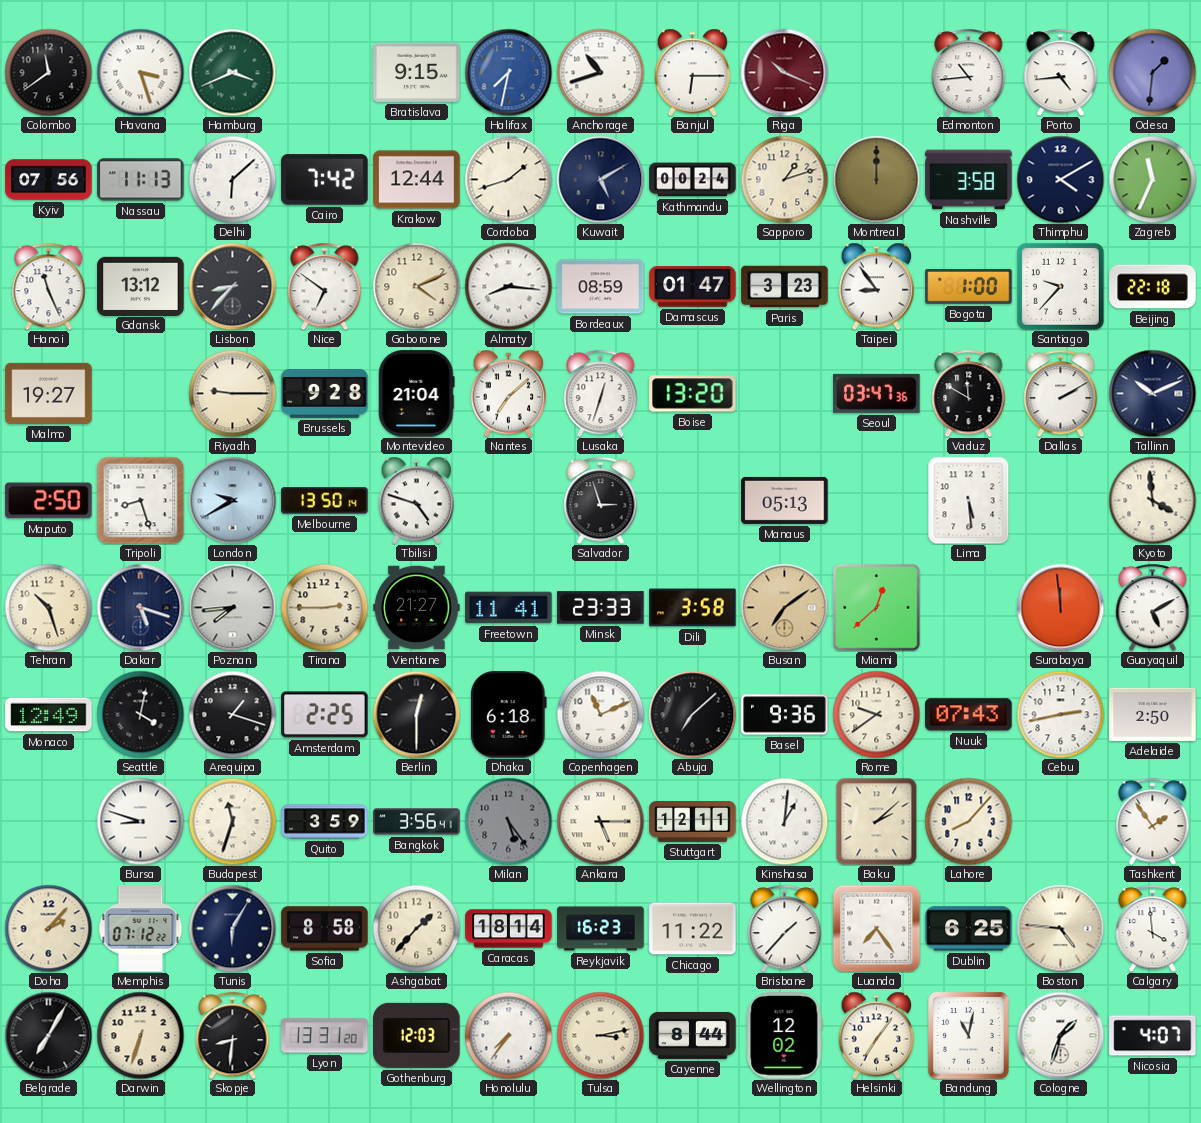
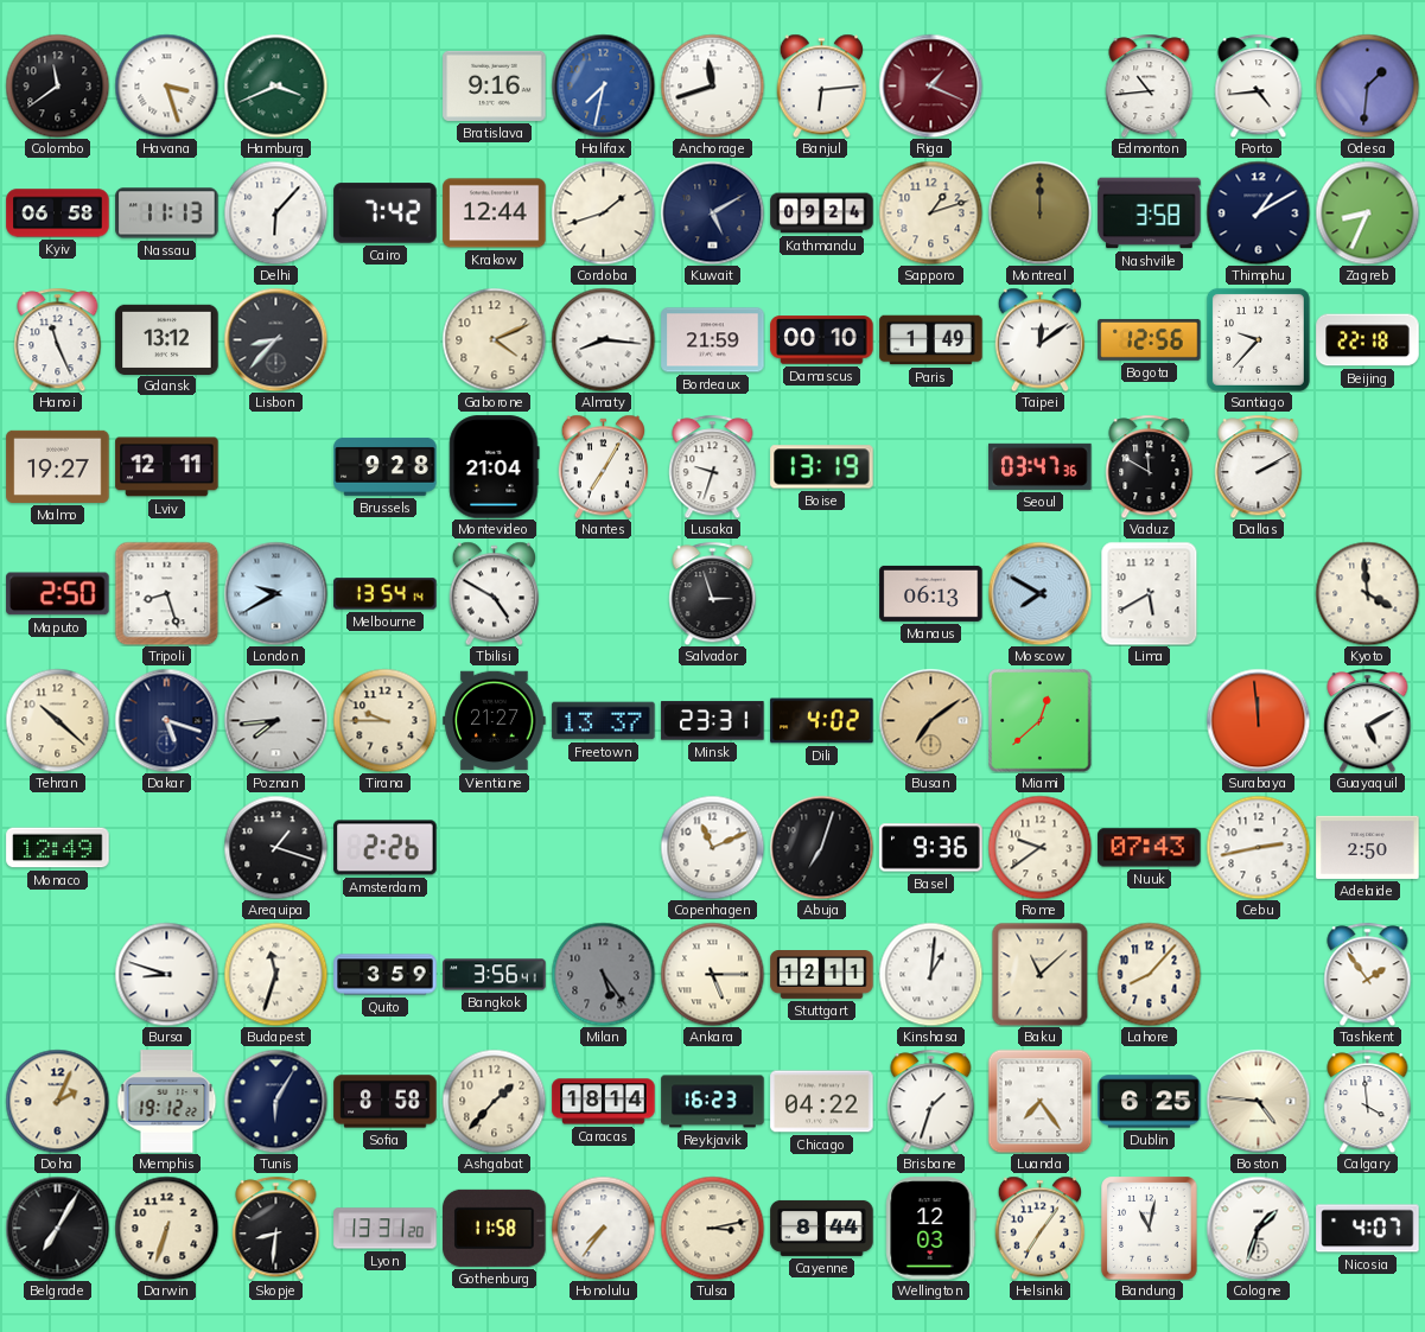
Bratislava: 9:15 -> 9:16
Anchorage: 10:42 -> 11:42
Banjul: 6:15 -> 6:14
Riga: 10:19 -> 1:19
Kyiv: 07:56 -> 06:58
Delhi: 6:08 -> 6:07
Kathmandu: 00:24 -> 09:24
Thimphu: 4:10 -> 1:10
Zagreb: 11:34 -> 8:34
Nice: 6:51 -> none
Bordeaux: 08:59 -> 21:59
Damascus: 01:47 -> 00:10
Paris: 3:23 -> 1:49
Taipei: 8:54 -> 12:09
Bogota: 1:00 -> 12:56
Lviv: none -> 12:11
Riyadh: 9:15 -> none
Nantes: 7:08 -> 7:05
Lusaka: 12:33 -> 9:33
Boise: 13:20 -> 13:19
Tallinn: 10:11 -> none
Melbourne: 13:50 -> 13:54
Tbilisi: 4:48 -> 4:50
Manaus: 05:13 -> 06:13
Moscow: none -> 7:50
Lima: 5:29 -> 5:40
Tehran: 10:27 -> 10:22
Tirana: 2:45 -> 9:45
Freetown: 11:41 -> 13:37
Minsk: 23:33 -> 23:31
Dili: 3:58 -> 4:02
Seattle: 4:02 -> none
Amsterdam: 2:25 -> 2:26
Berlin: 12:30 -> none
Dhaka: 6:18 -> none
Abuja: 7:08 -> 7:03
Baku: 2:08 -> 11:08
Doha: 2:07 -> 2:04
Memphis: 07:12 -> 19:12
Chicago: 11:22 -> 04:22
Brisbane: 1:37 -> 1:33
Gothenburg: 12:03 -> 11:58
Wellington: 12:02 -> 12:03
